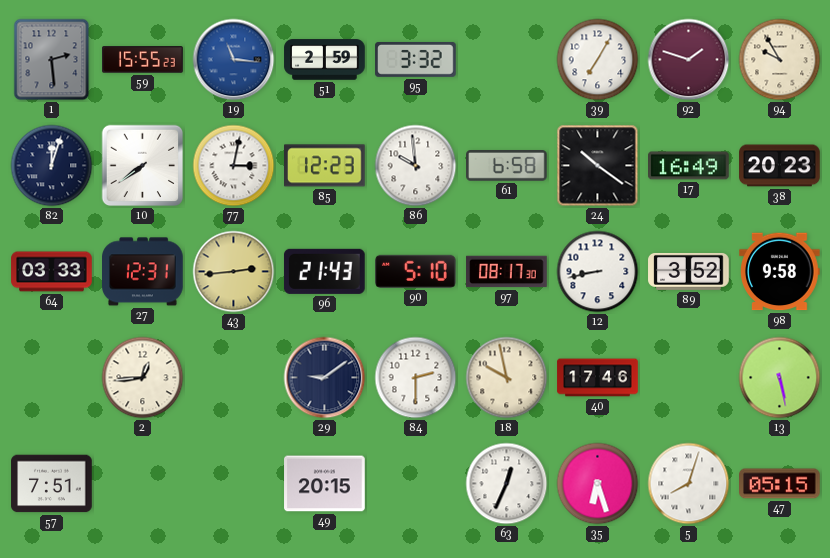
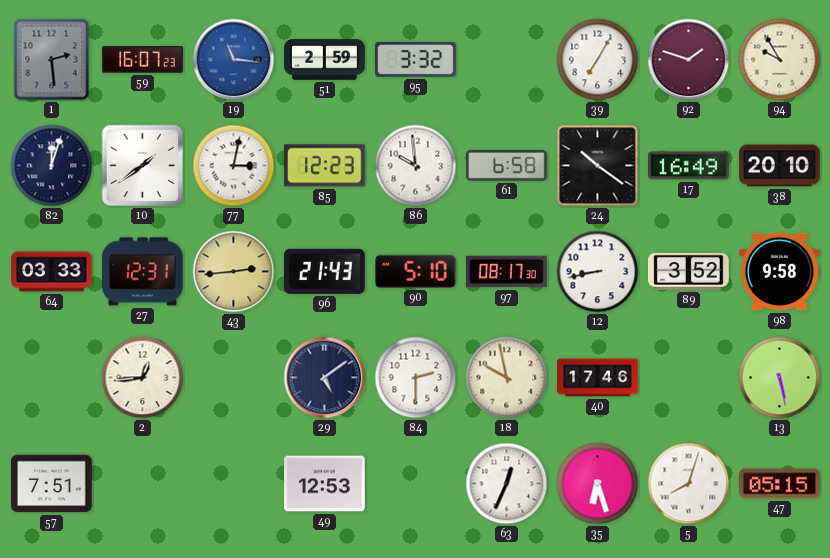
59: 15:55 -> 16:07
10: 7:39 -> 1:39
38: 20:23 -> 20:10
29: 9:09 -> 5:09
49: 20:15 -> 12:53
